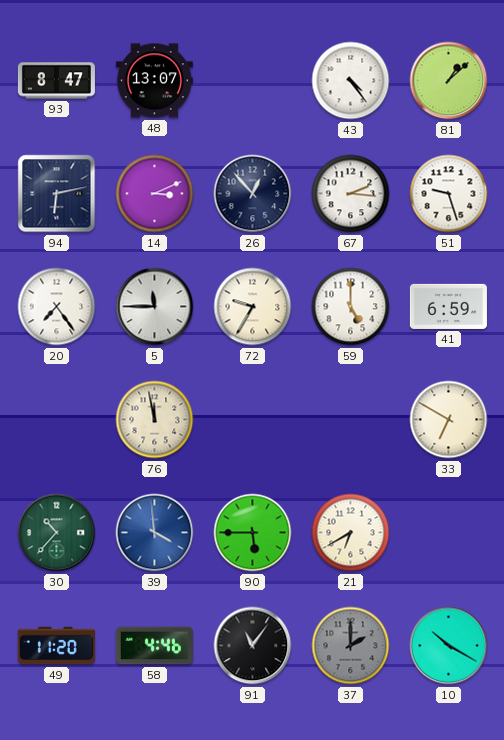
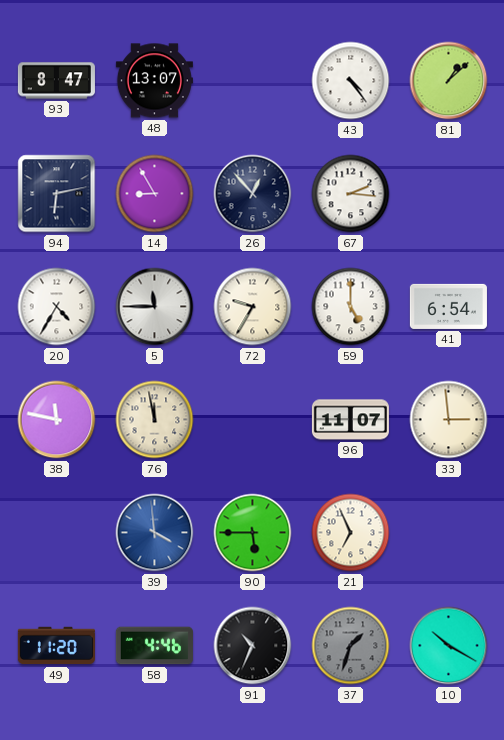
14: 3:11 -> 8:55
51: 9:27 -> none
20: 7:24 -> 4:35
41: 6:59 -> 6:54
38: none -> 11:47
96: none -> 11:07
33: 6:50 -> 2:59
30: 10:37 -> none
21: 6:40 -> 6:56
91: 11:06 -> 10:34
37: 2:00 -> 1:33
